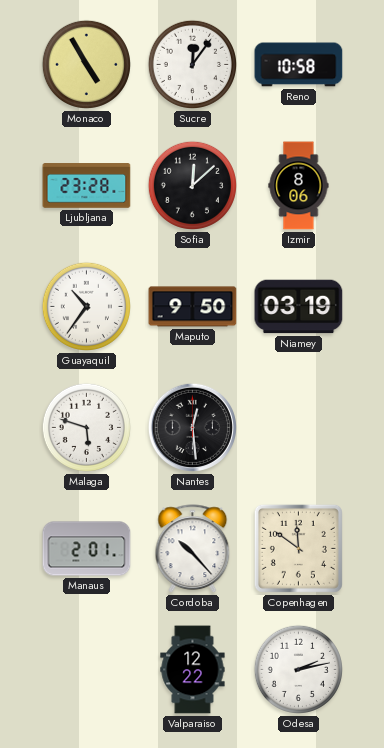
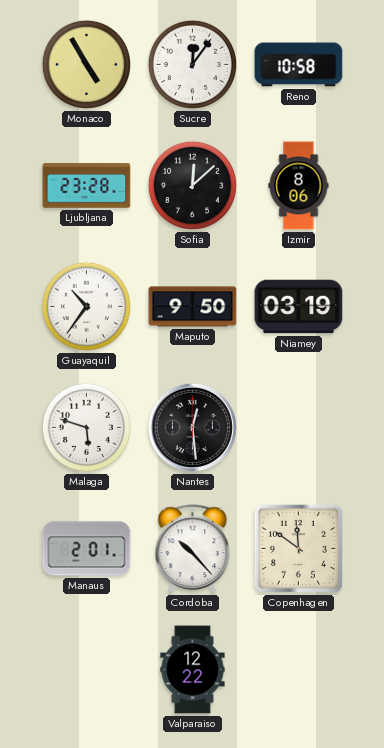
Odesa: 2:13 -> none
